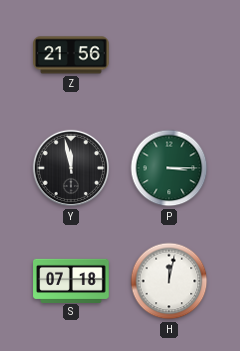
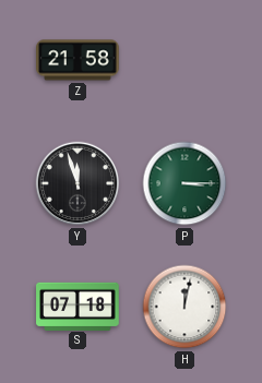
Z: 21:56 -> 21:58
Y: 11:58 -> 11:57
